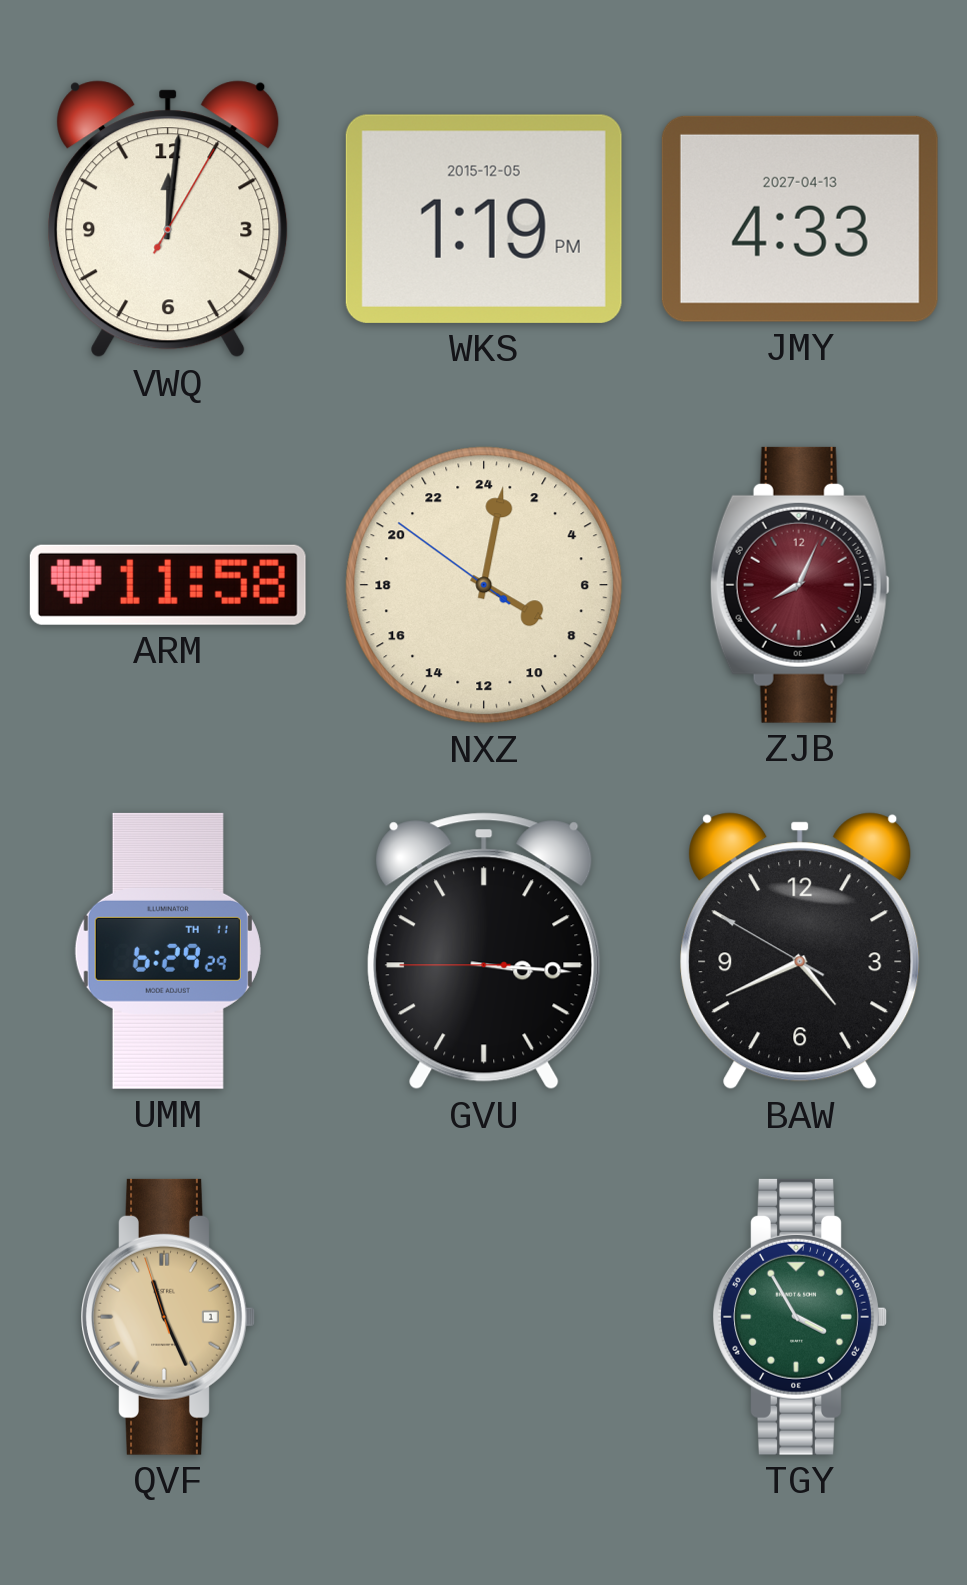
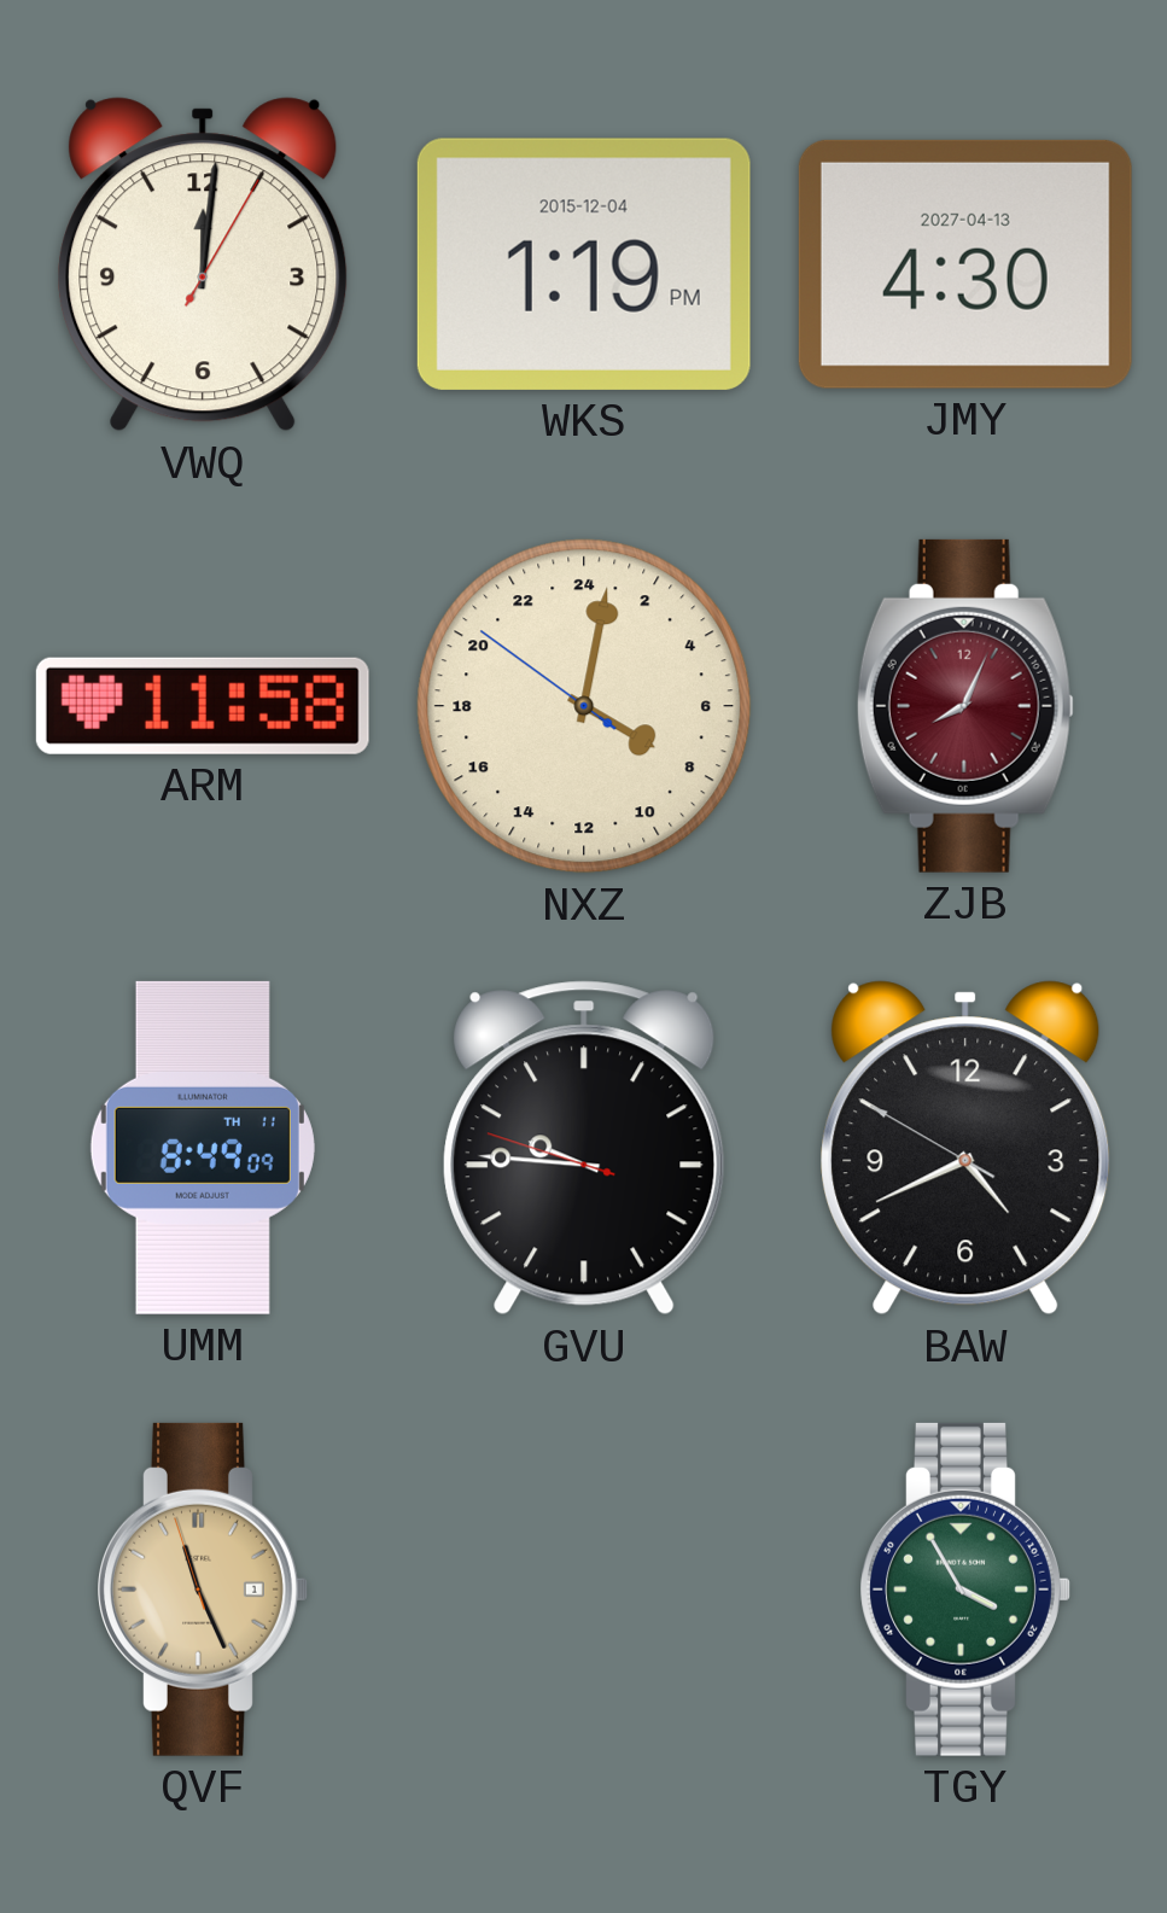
WKS date: 2015-12-05 -> 2015-12-04
JMY: 4:33 -> 4:30
UMM: 6:29 -> 8:49
GVU: 3:15 -> 9:45
